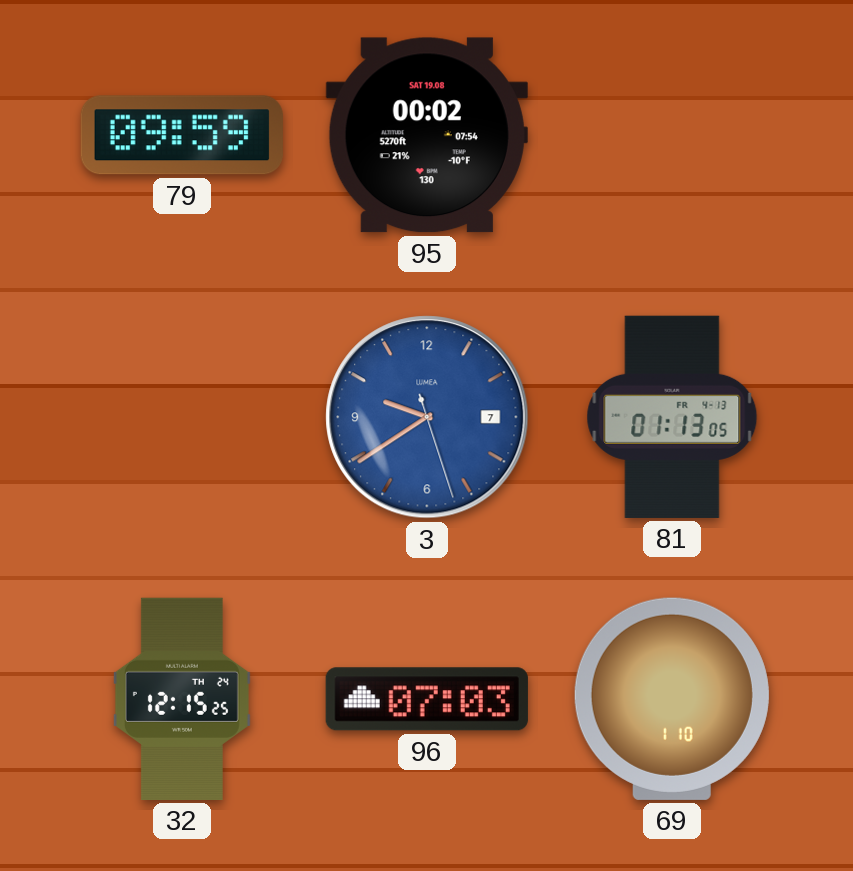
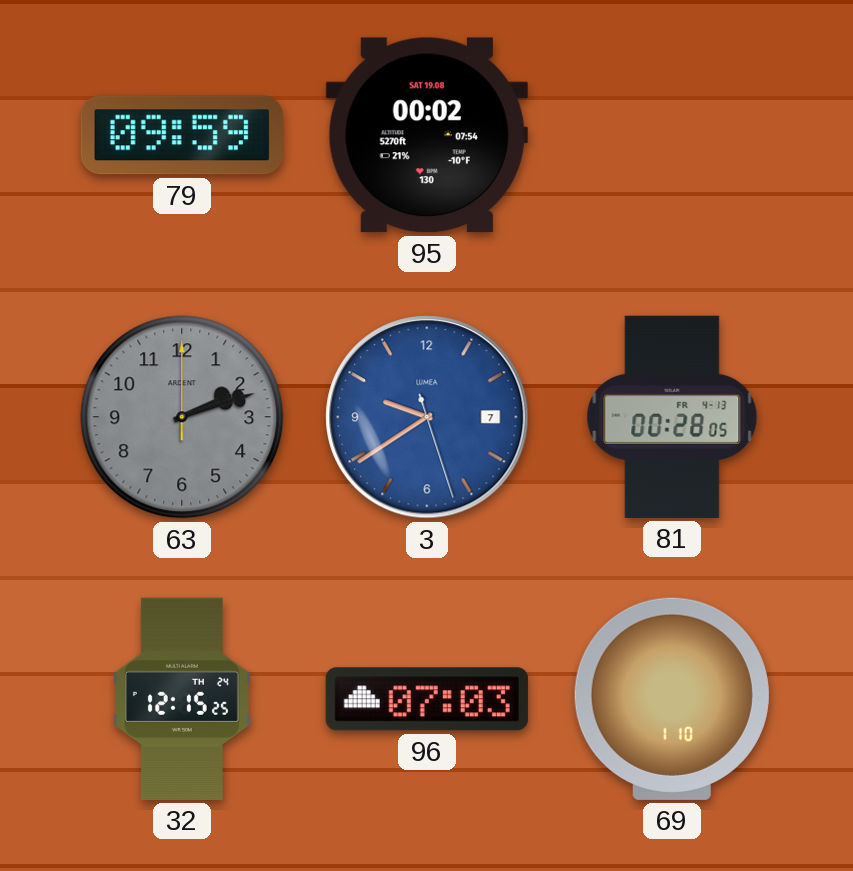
63: none -> 2:12
81: 01:13 -> 00:28
